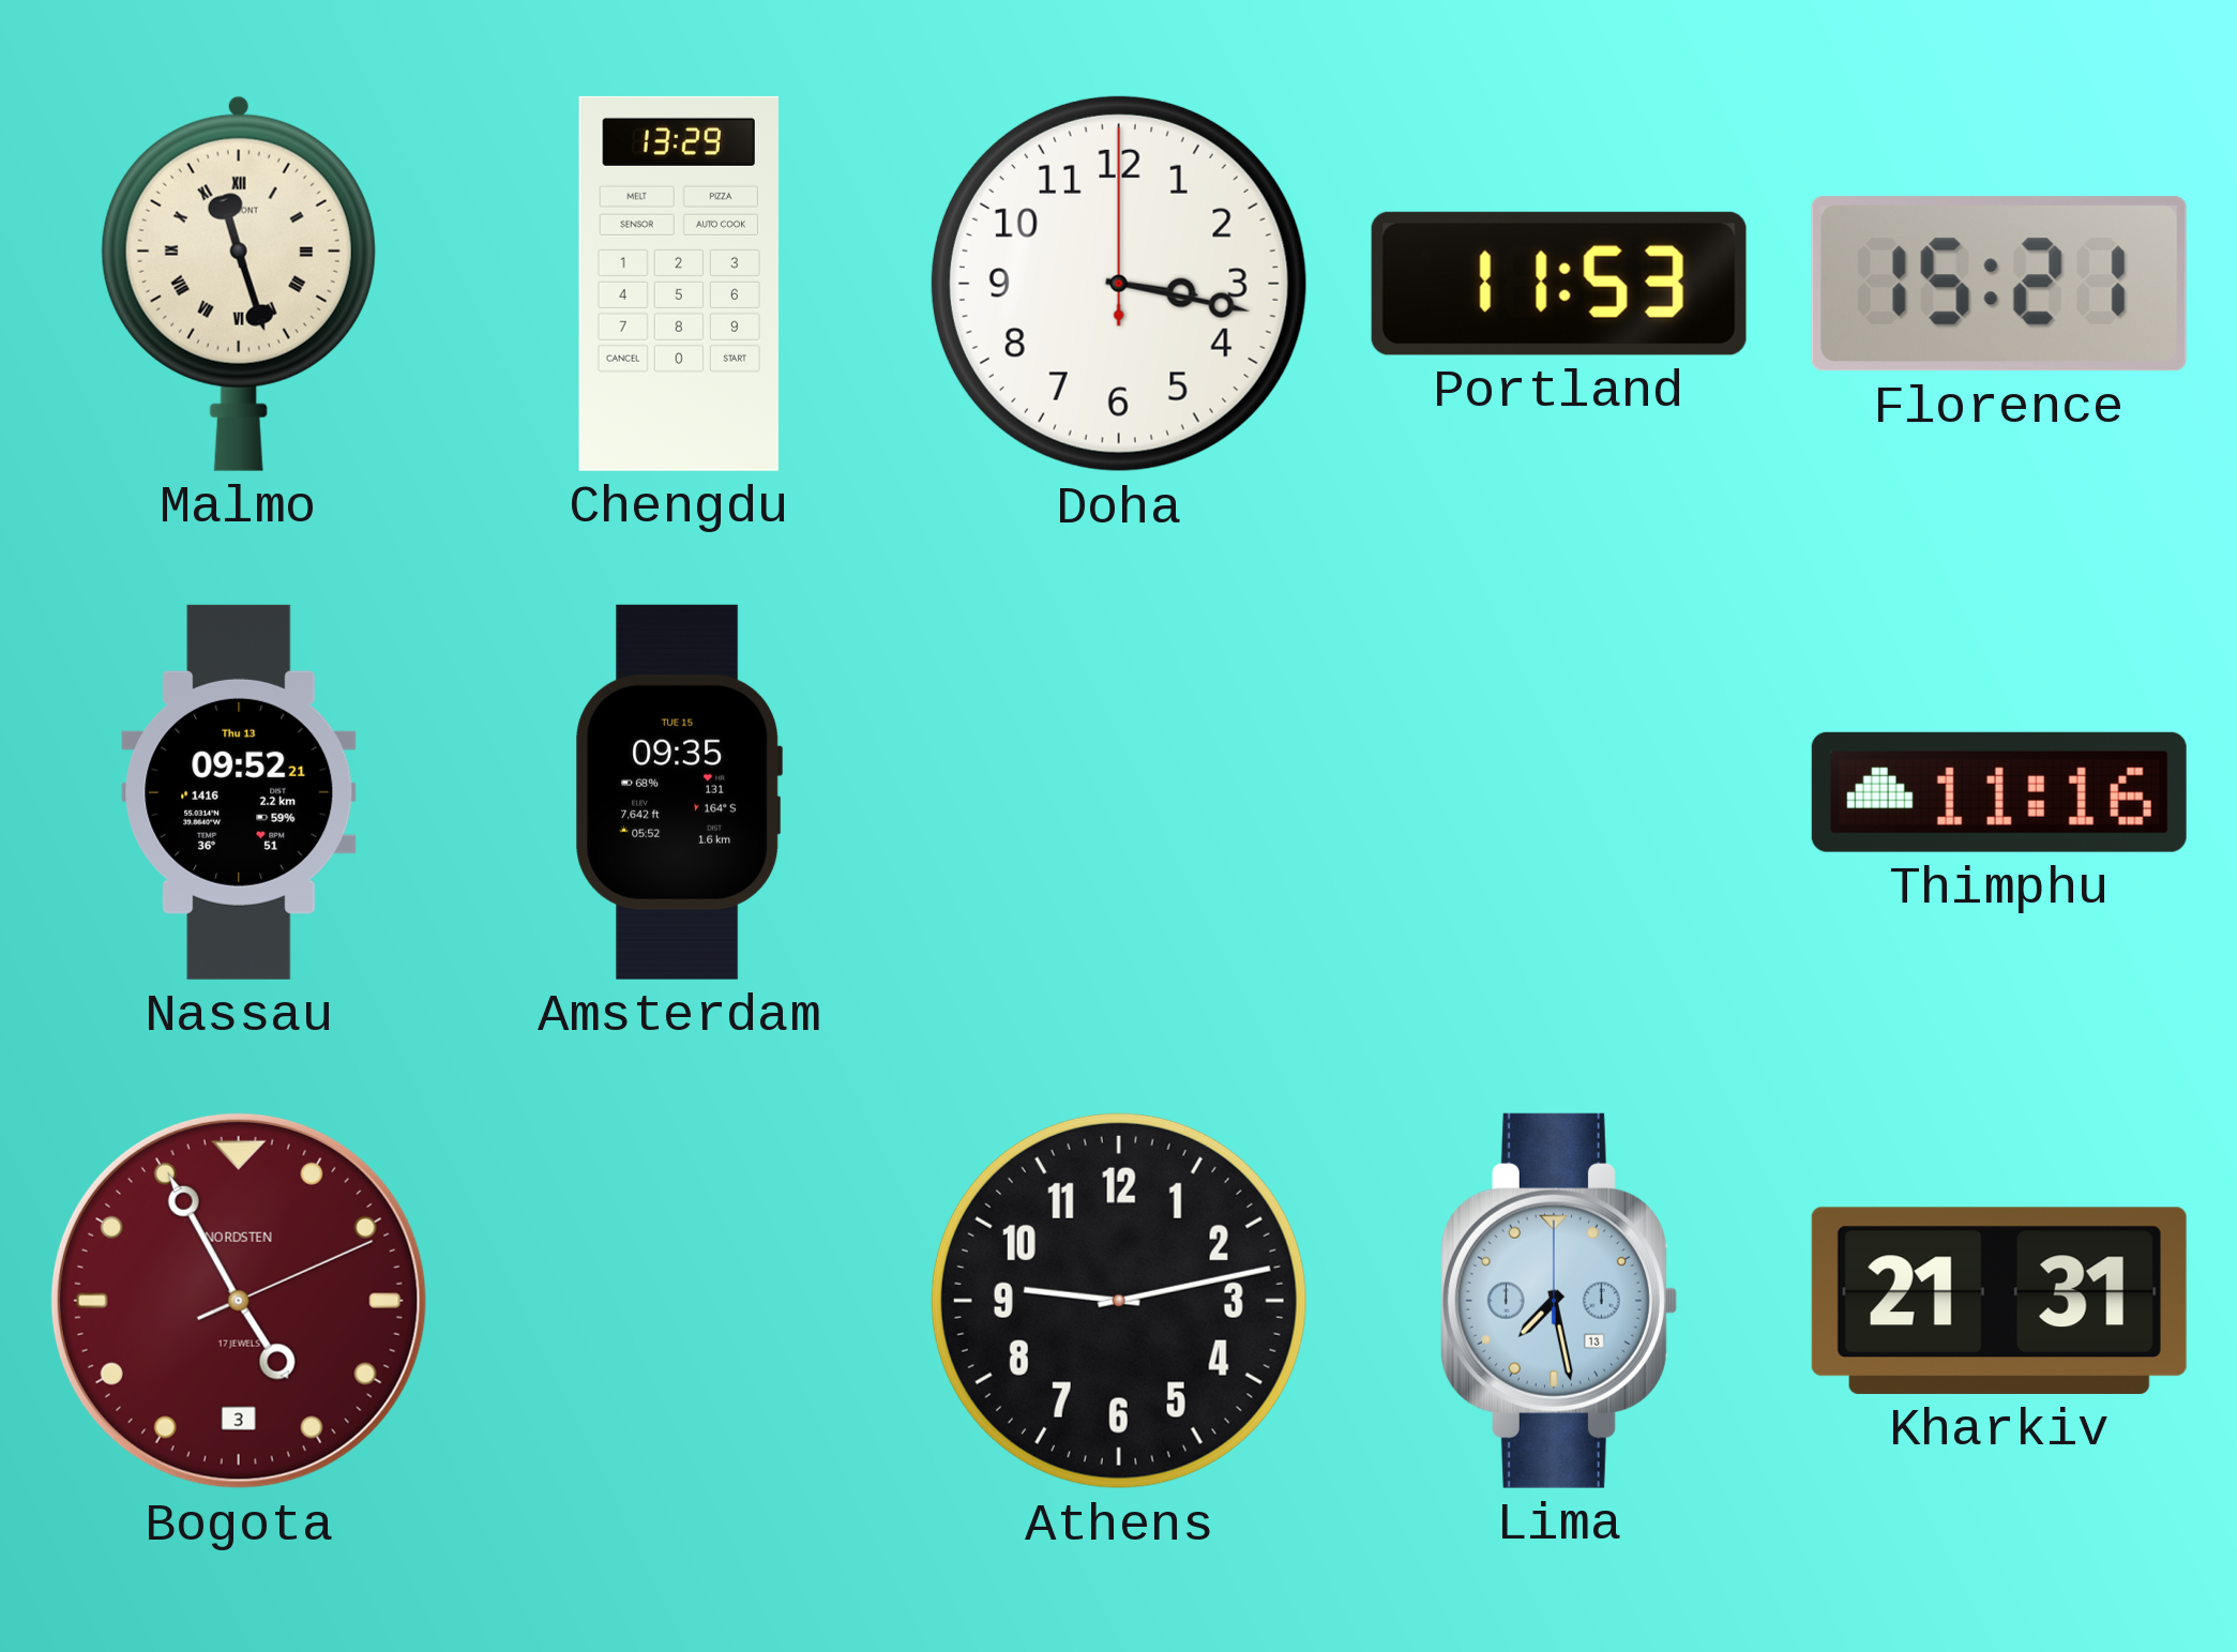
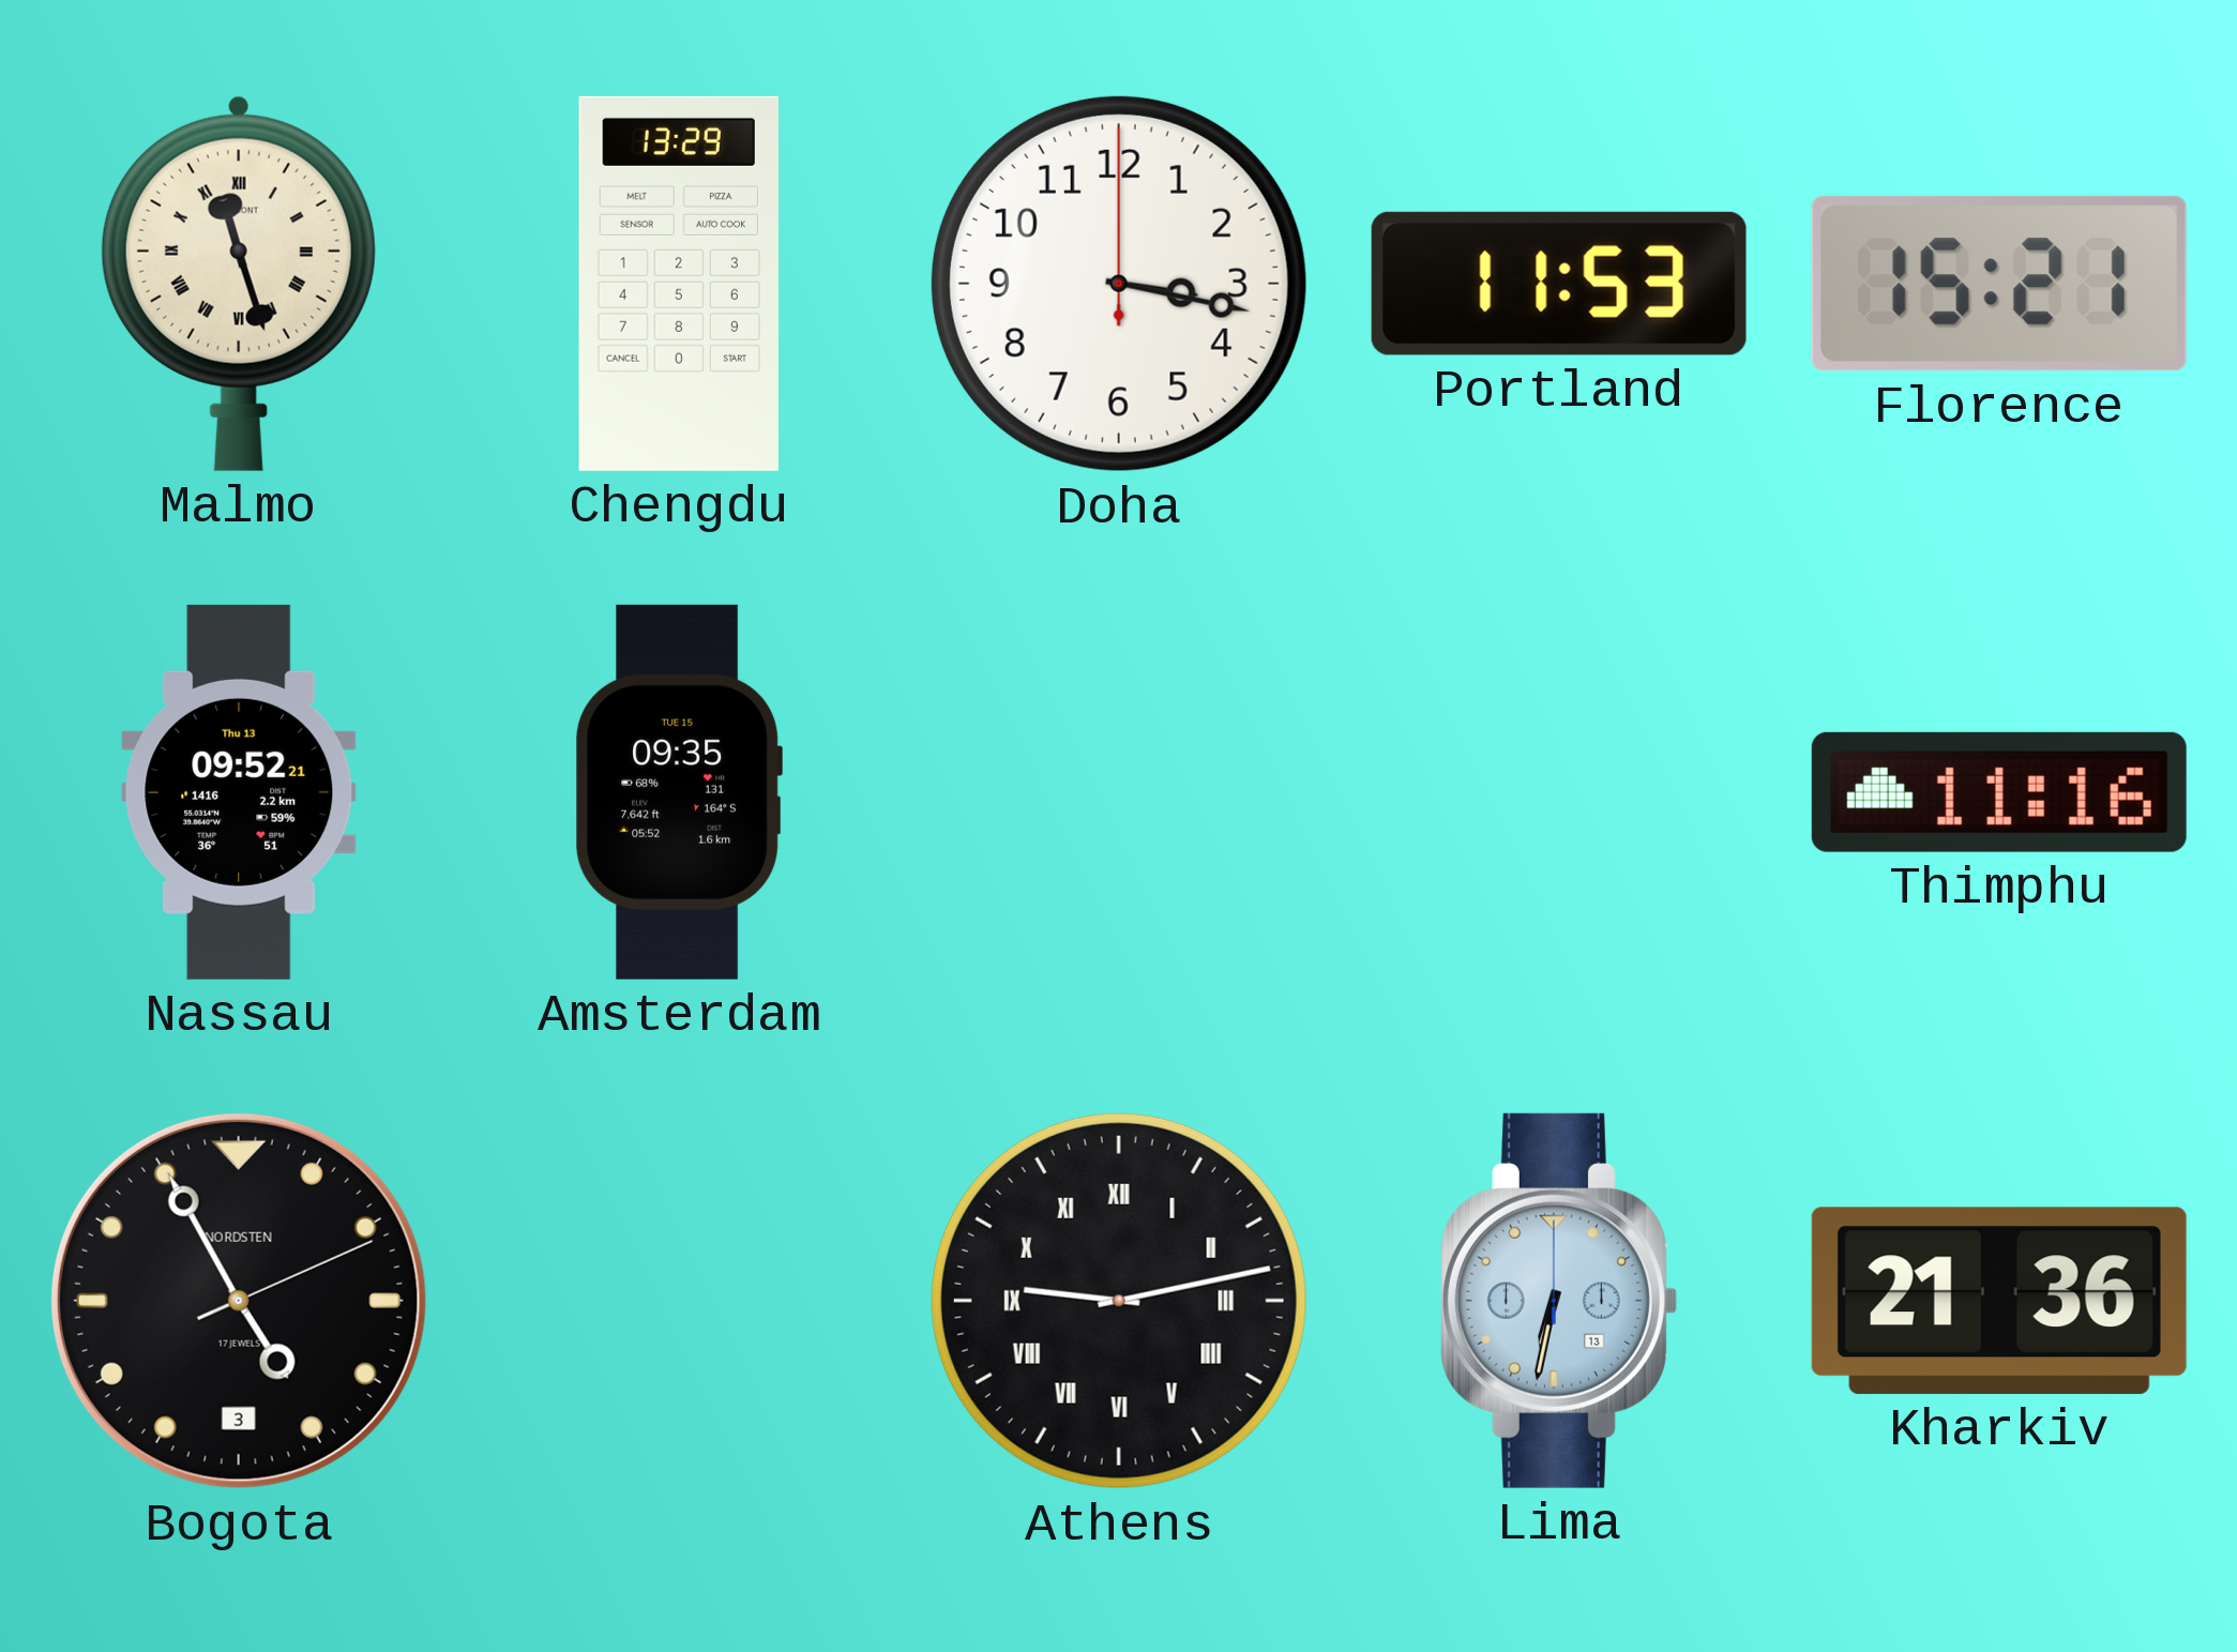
Bogota dial: burgundy -> black
Athens numerals: Arabic -> Roman
Lima: 7:28 -> 6:32
Kharkiv: 21:31 -> 21:36
